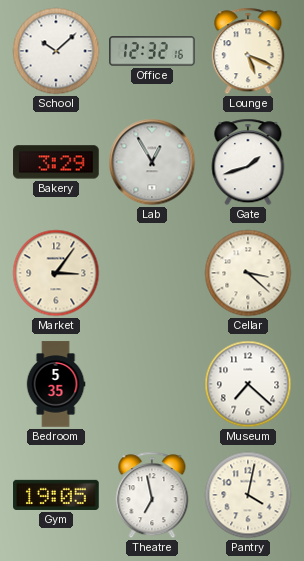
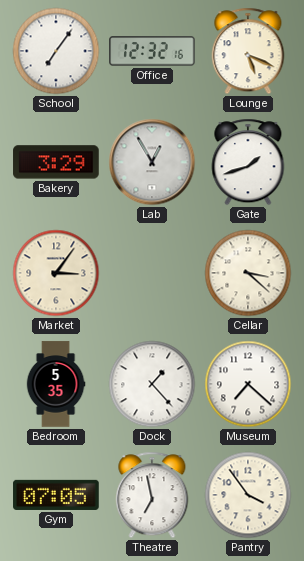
School: 10:08 -> 7:06
Dock: none -> 1:23
Gym: 19:05 -> 07:05
Pantry: 4:02 -> 3:54
